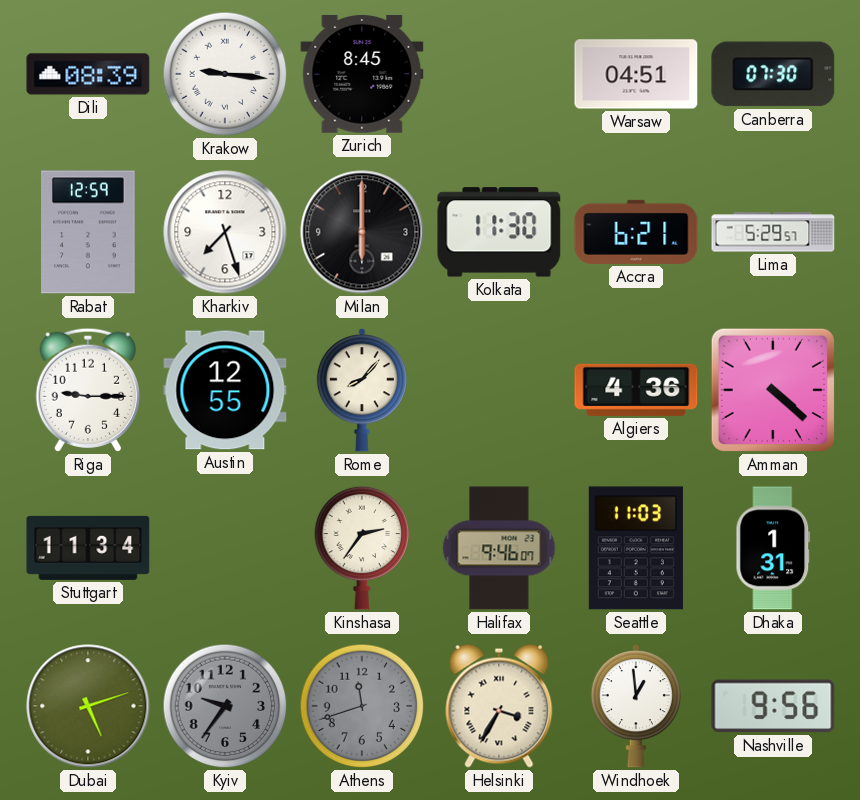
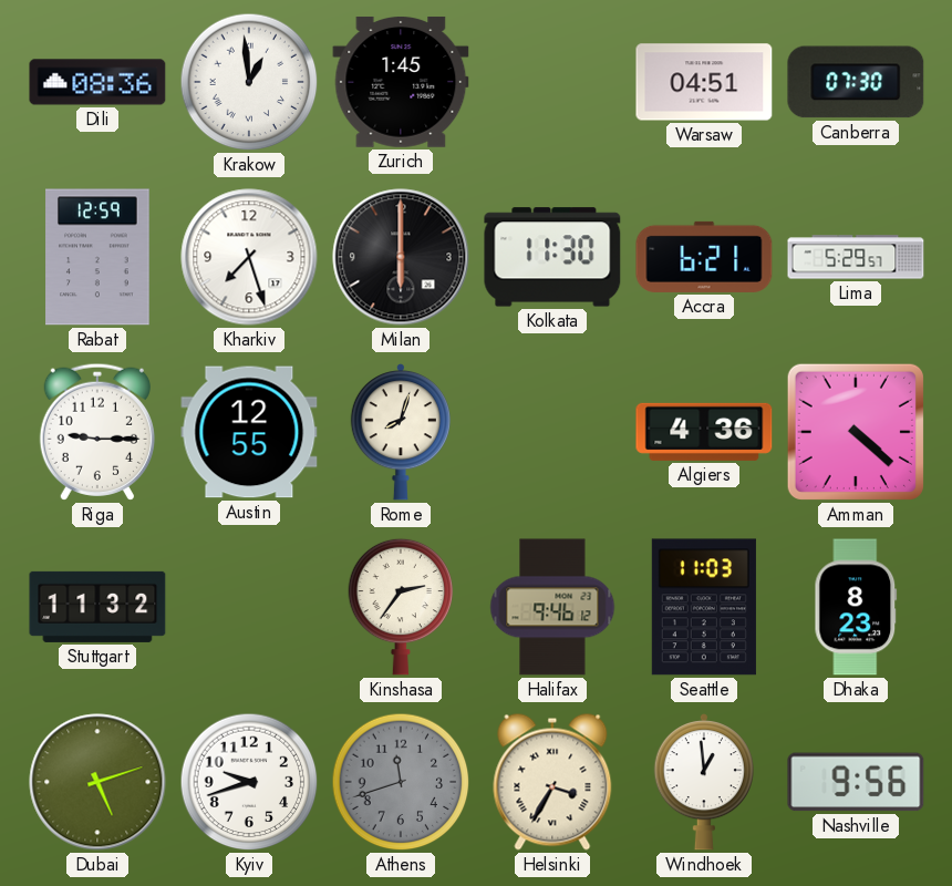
Dili: 08:39 -> 08:36
Krakow: 9:16 -> 12:59
Zurich: 8:45 -> 1:45
Rome: 8:07 -> 8:03
Stuttgart: 11:34 -> 11:32
Halifax: 9:46:07 -> 9:46:12
Dhaka: 1:31 -> 8:23
Kyiv: 9:36 -> 9:42
Kyiv dial: grey -> white
